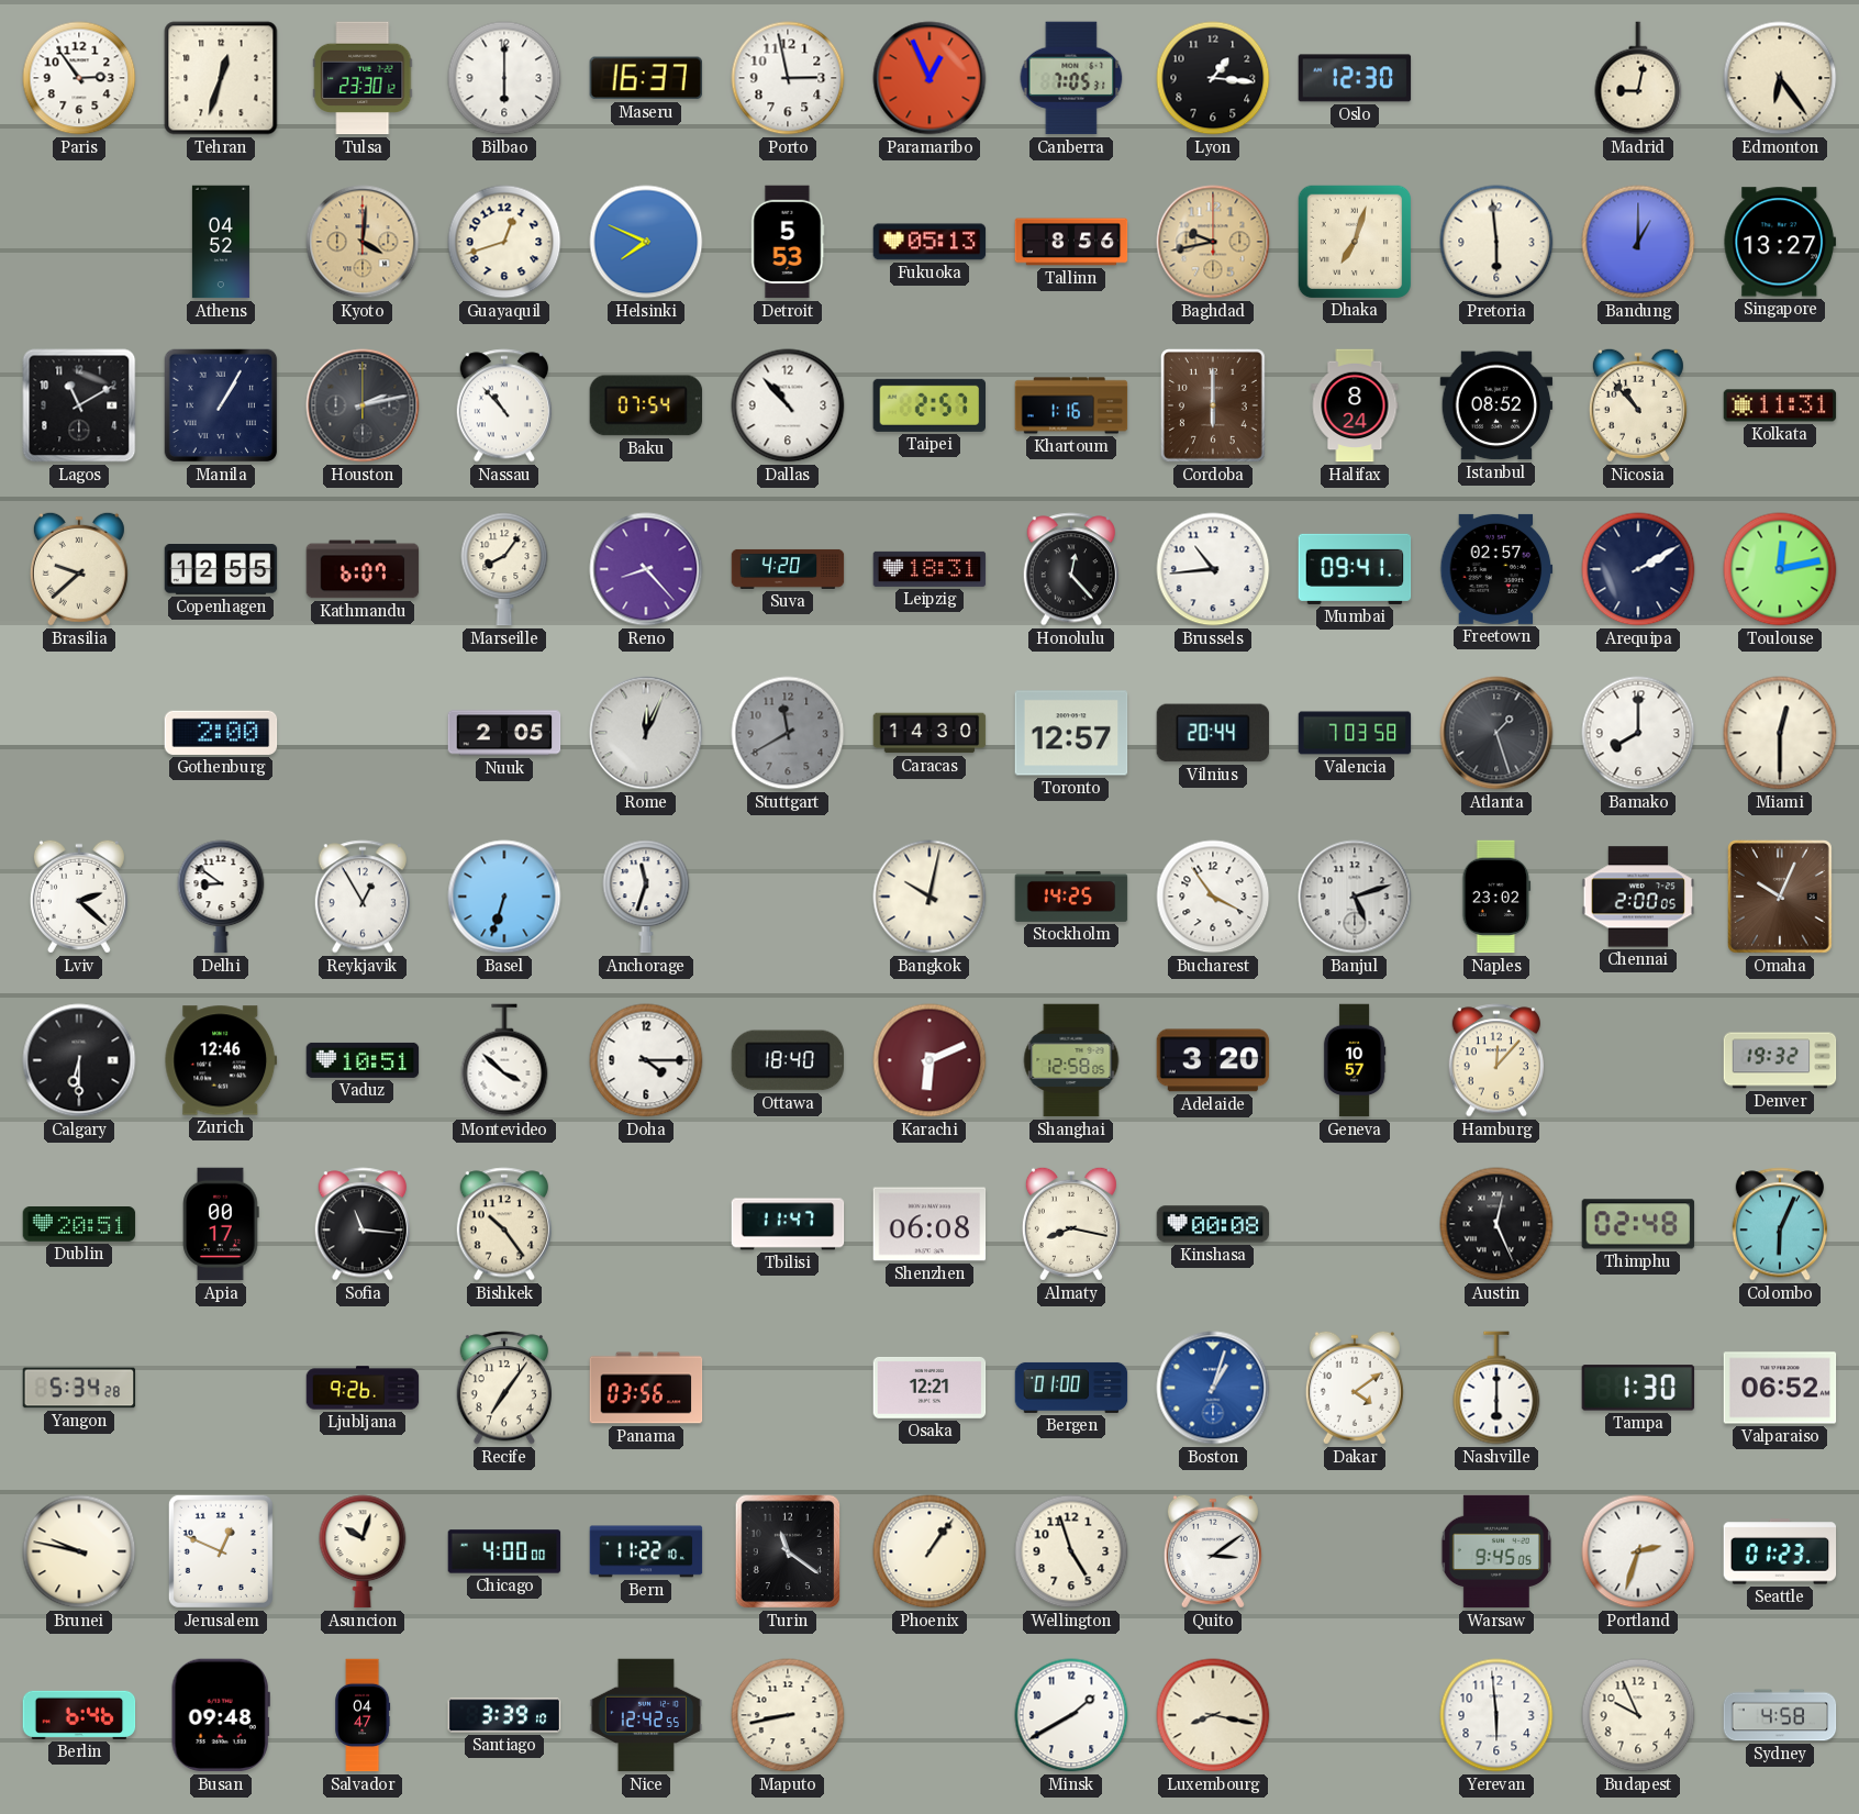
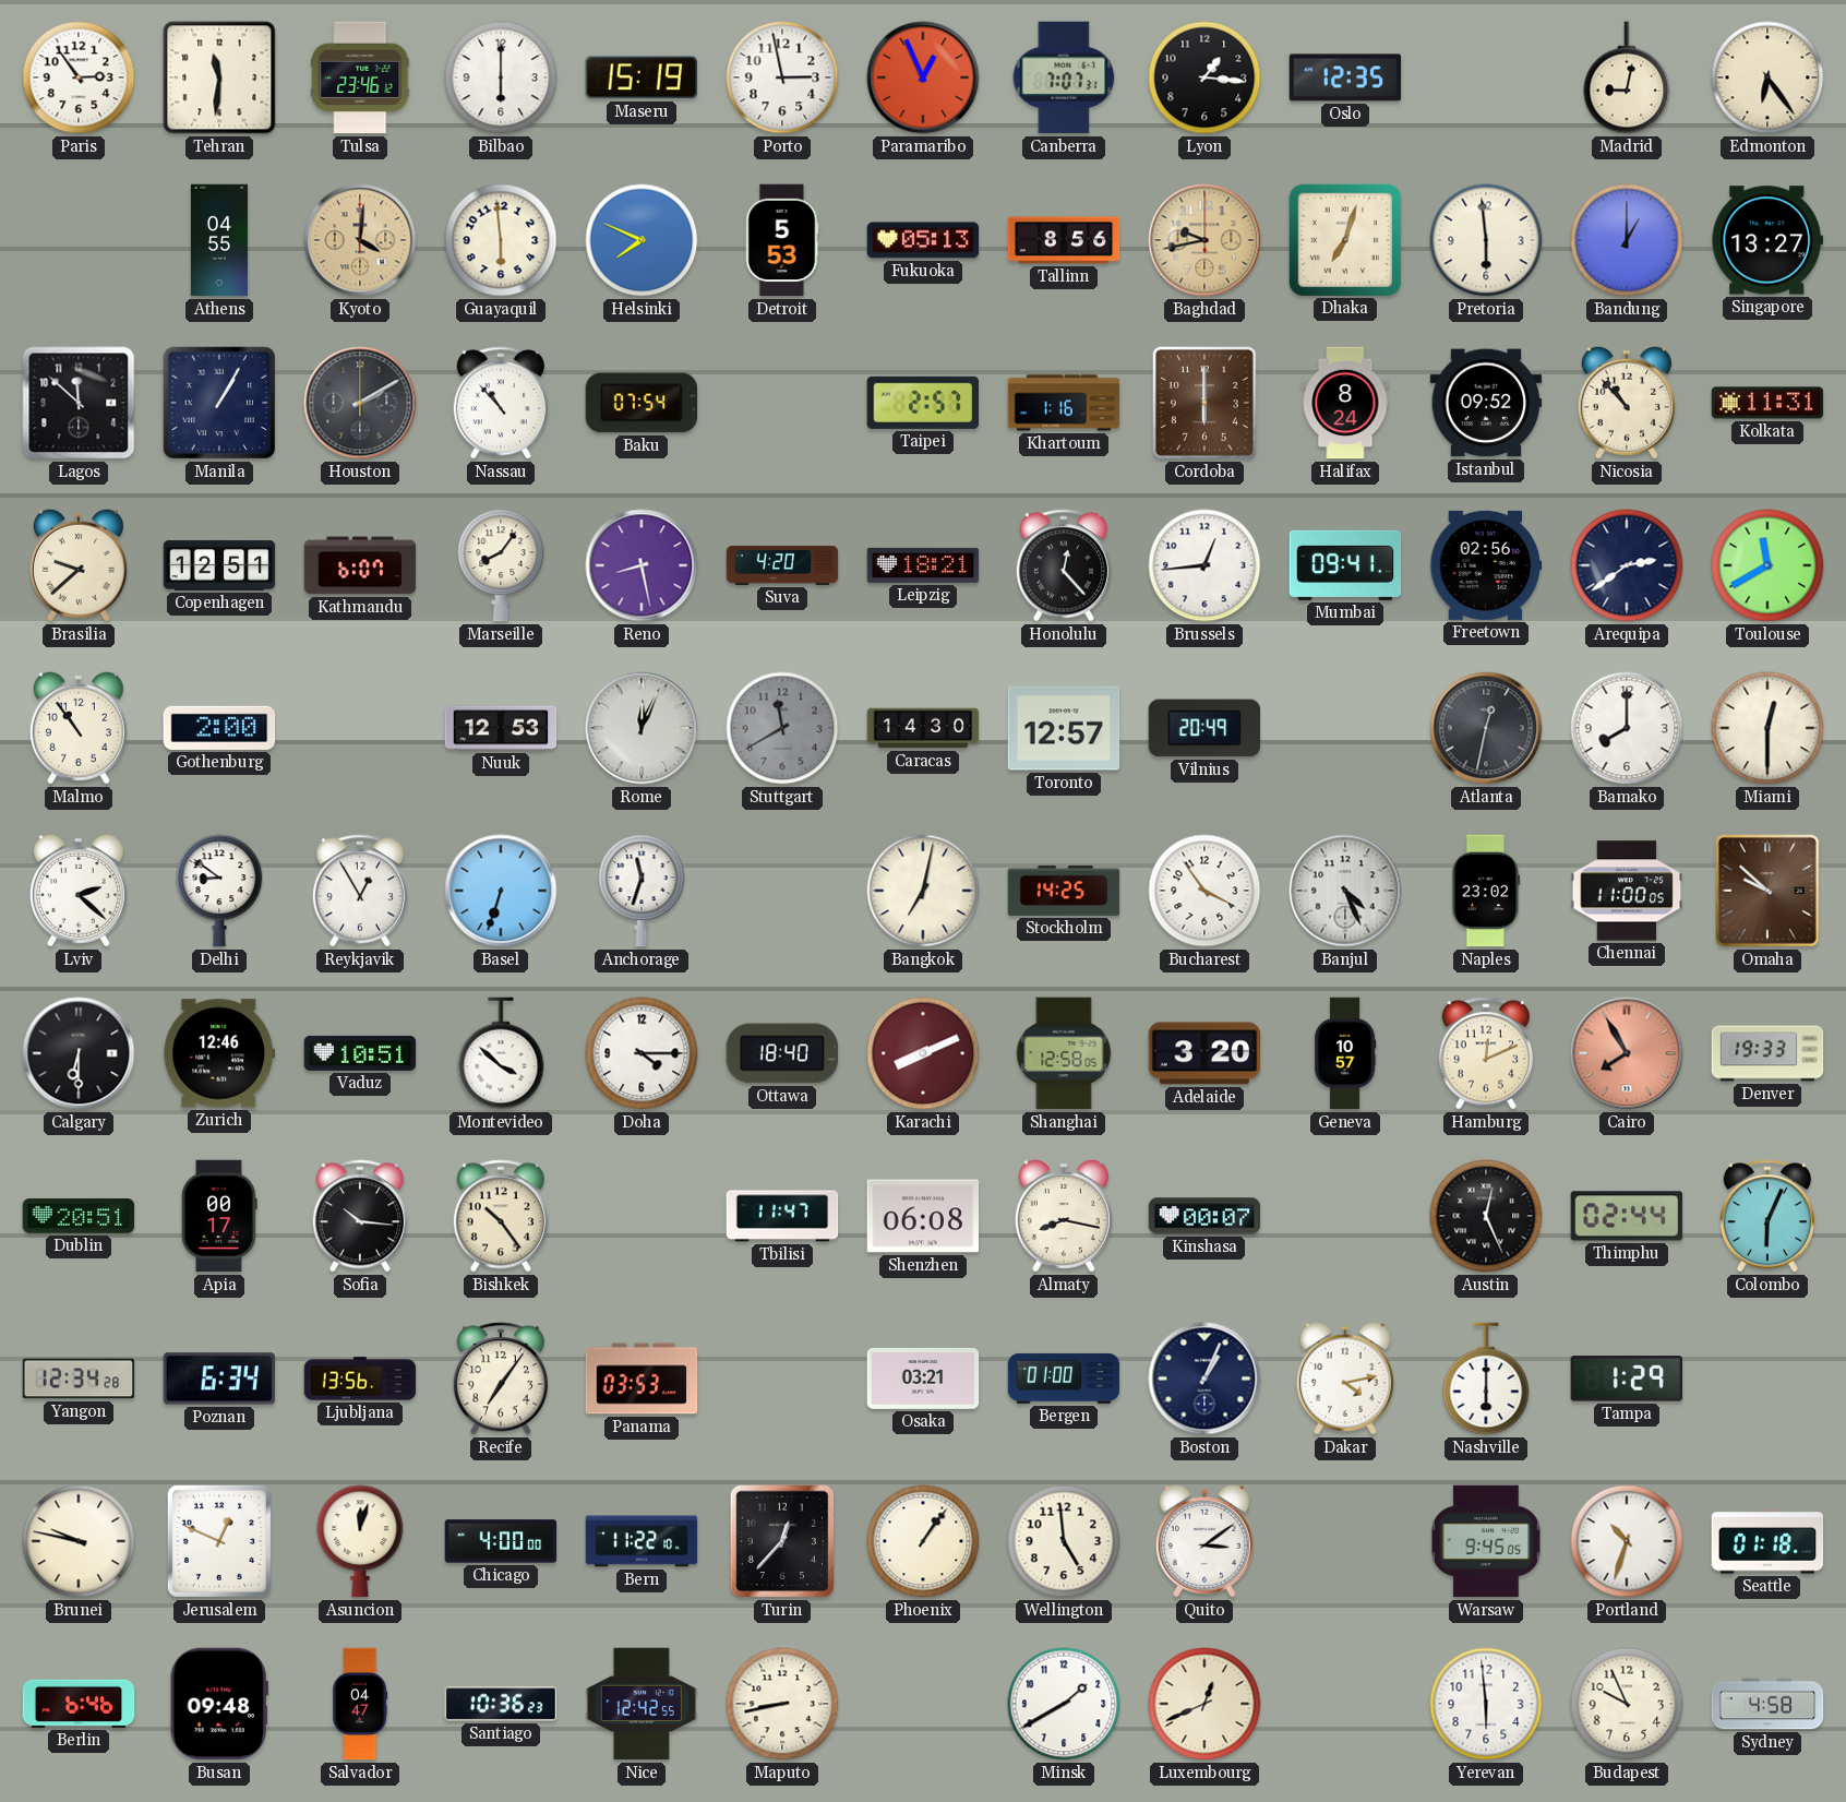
Tehran: 12:33 -> 11:31
Tulsa: 23:30 -> 23:46
Maseru: 16:37 -> 15:19
Canberra: 7:05 -> 7:07
Oslo: 12:30 -> 12:35
Athens: 04:52 -> 04:55
Guayaquil: 12:42 -> 5:59
Lagos: 11:10 -> 11:52
Houston: 2:13 -> 2:10
Dallas: 10:53 -> none
Istanbul: 08:52 -> 09:52
Copenhagen: 12:55 -> 12:51
Reno: 8:23 -> 8:28
Leipzig: 18:31 -> 18:21
Brussels: 10:44 -> 12:44
Freetown: 02:57 -> 02:56
Arequipa: 2:10 -> 2:39
Toulouse: 12:13 -> 11:40
Malmo: none -> 10:54
Nuuk: 2:05 -> 12:53
Vilnius: 20:44 -> 20:49
Valencia: 7:03 -> none
Atlanta: 1:27 -> 12:32
Bangkok: 10:02 -> 7:02
Banjul: 5:12 -> 4:26
Chennai: 2:00 -> 11:00
Omaha: 10:04 -> 9:52
Karachi: 6:11 -> 8:11
Hamburg: 12:07 -> 12:11
Cairo: none -> 7:55
Denver: 19:32 -> 19:33
Sofia: 11:16 -> 10:16
Kinshasa: 00:08 -> 00:07
Thimphu: 02:48 -> 02:44
Yangon: 5:34 -> 12:34
Poznan: none -> 6:34
Ljubljana: 9:26 -> 13:56
Panama: 03:56 -> 03:53
Osaka: 12:21 -> 03:21
Boston: 1:03 -> 1:04
Boston dial: blue -> navy
Dakar: 4:09 -> 4:13
Tampa: 1:30 -> 1:29
Valparaiso: 06:52 -> none
Asuncion: 10:03 -> 12:03
Turin: 11:21 -> 12:37
Wellington: 4:57 -> 4:59
Portland: 2:33 -> 10:33
Seattle: 01:23 -> 01:18
Santiago: 3:39 -> 10:36
Luxembourg: 8:17 -> 12:41
